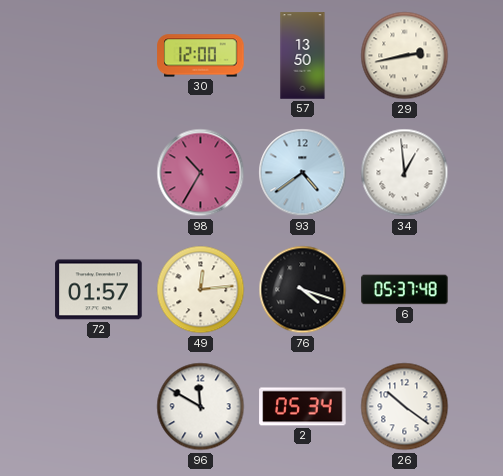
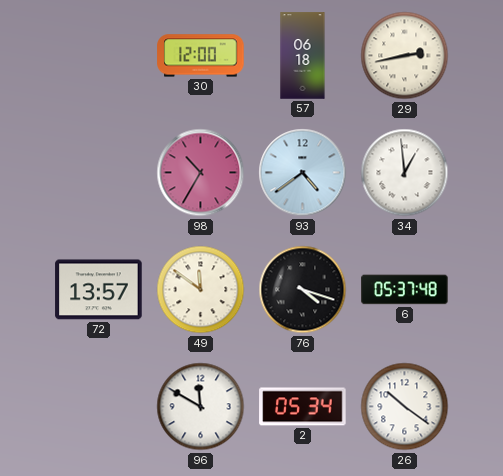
57: 13:50 -> 06:18
72: 01:57 -> 13:57
49: 12:14 -> 11:51
